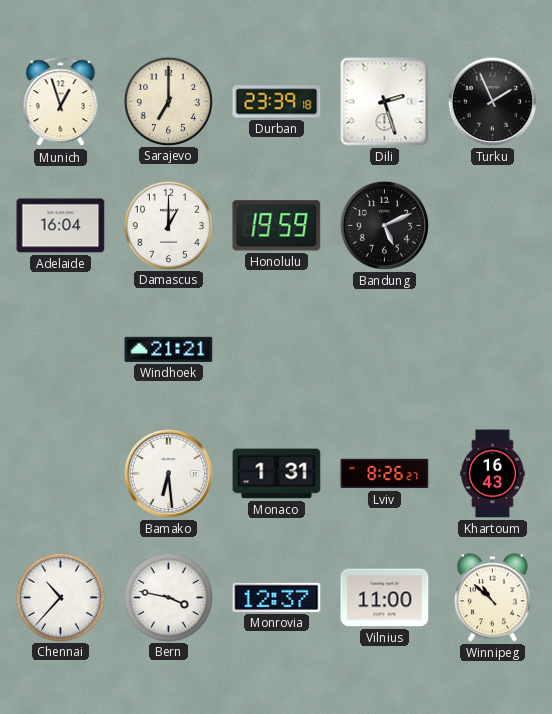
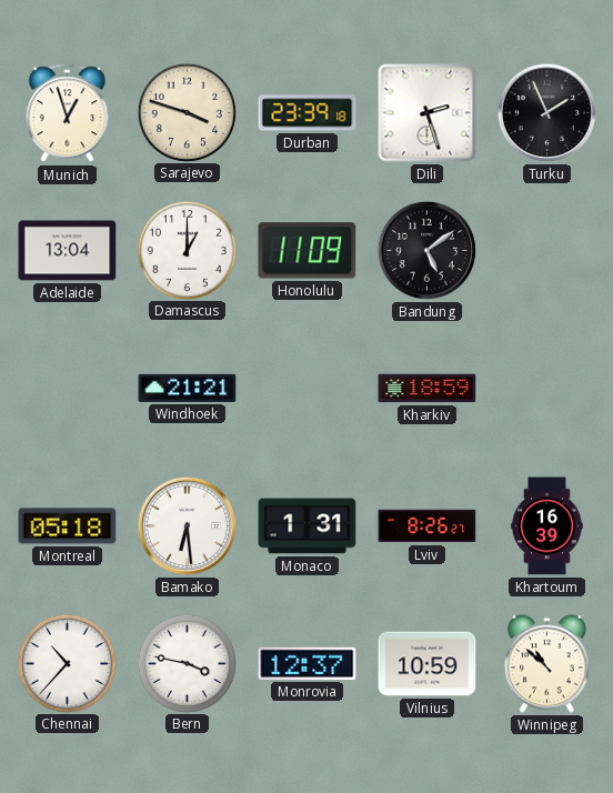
Sarajevo: 7:00 -> 3:48
Adelaide: 16:04 -> 13:04
Honolulu: 19:59 -> 11:09
Bandung: 5:11 -> 5:09
Kharkiv: none -> 18:59
Montreal: none -> 05:18
Khartoum: 16:43 -> 16:39
Vilnius: 11:00 -> 10:59
